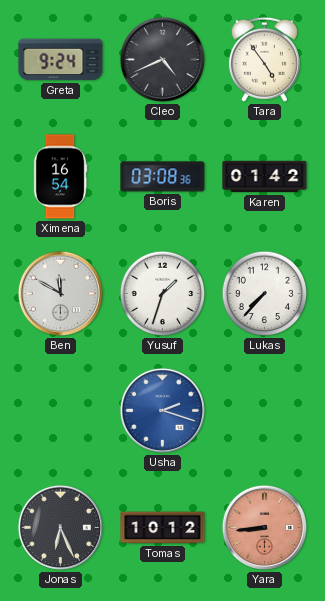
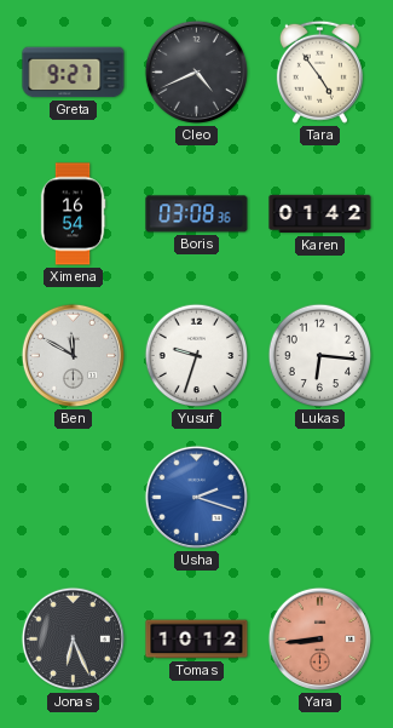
Greta: 9:24 -> 9:27
Yusuf: 1:33 -> 9:33
Lukas: 7:37 -> 6:16
